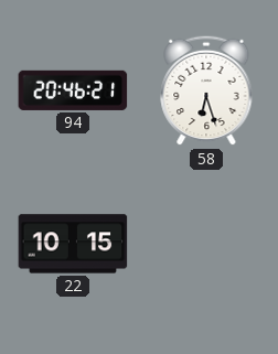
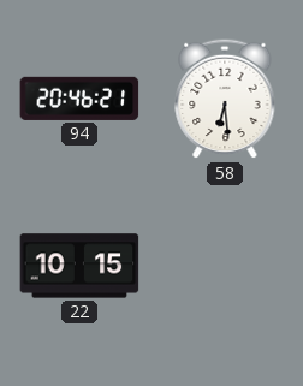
58: 6:27 -> 6:29
